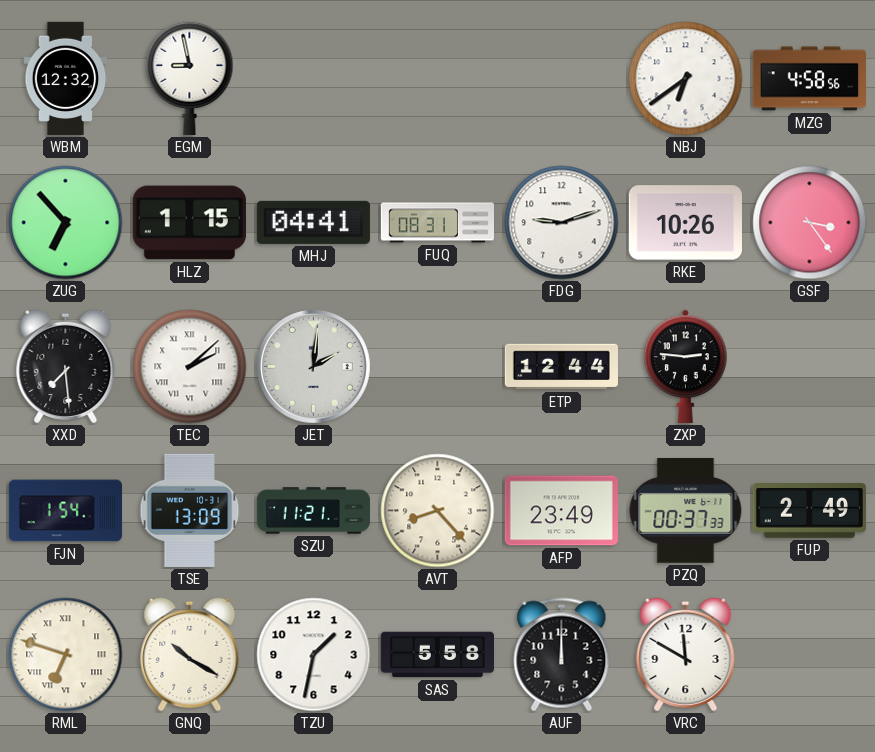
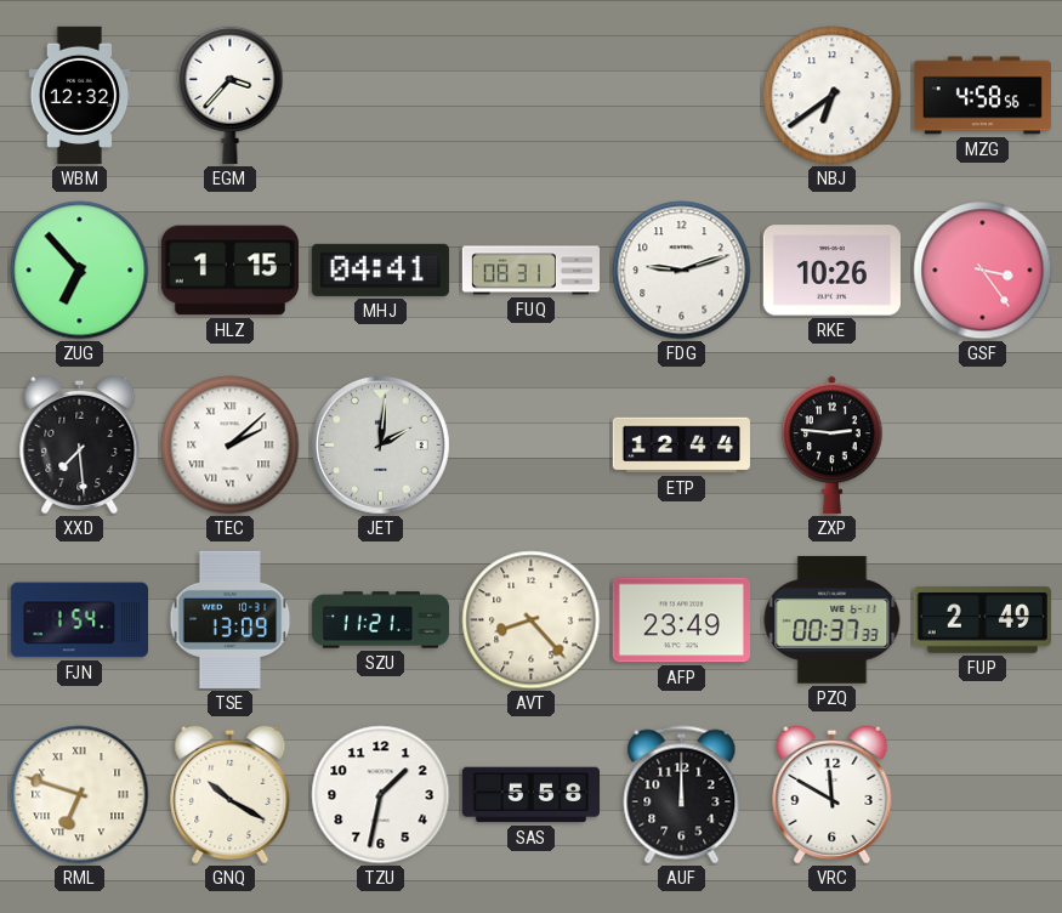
EGM: 8:58 -> 3:37
